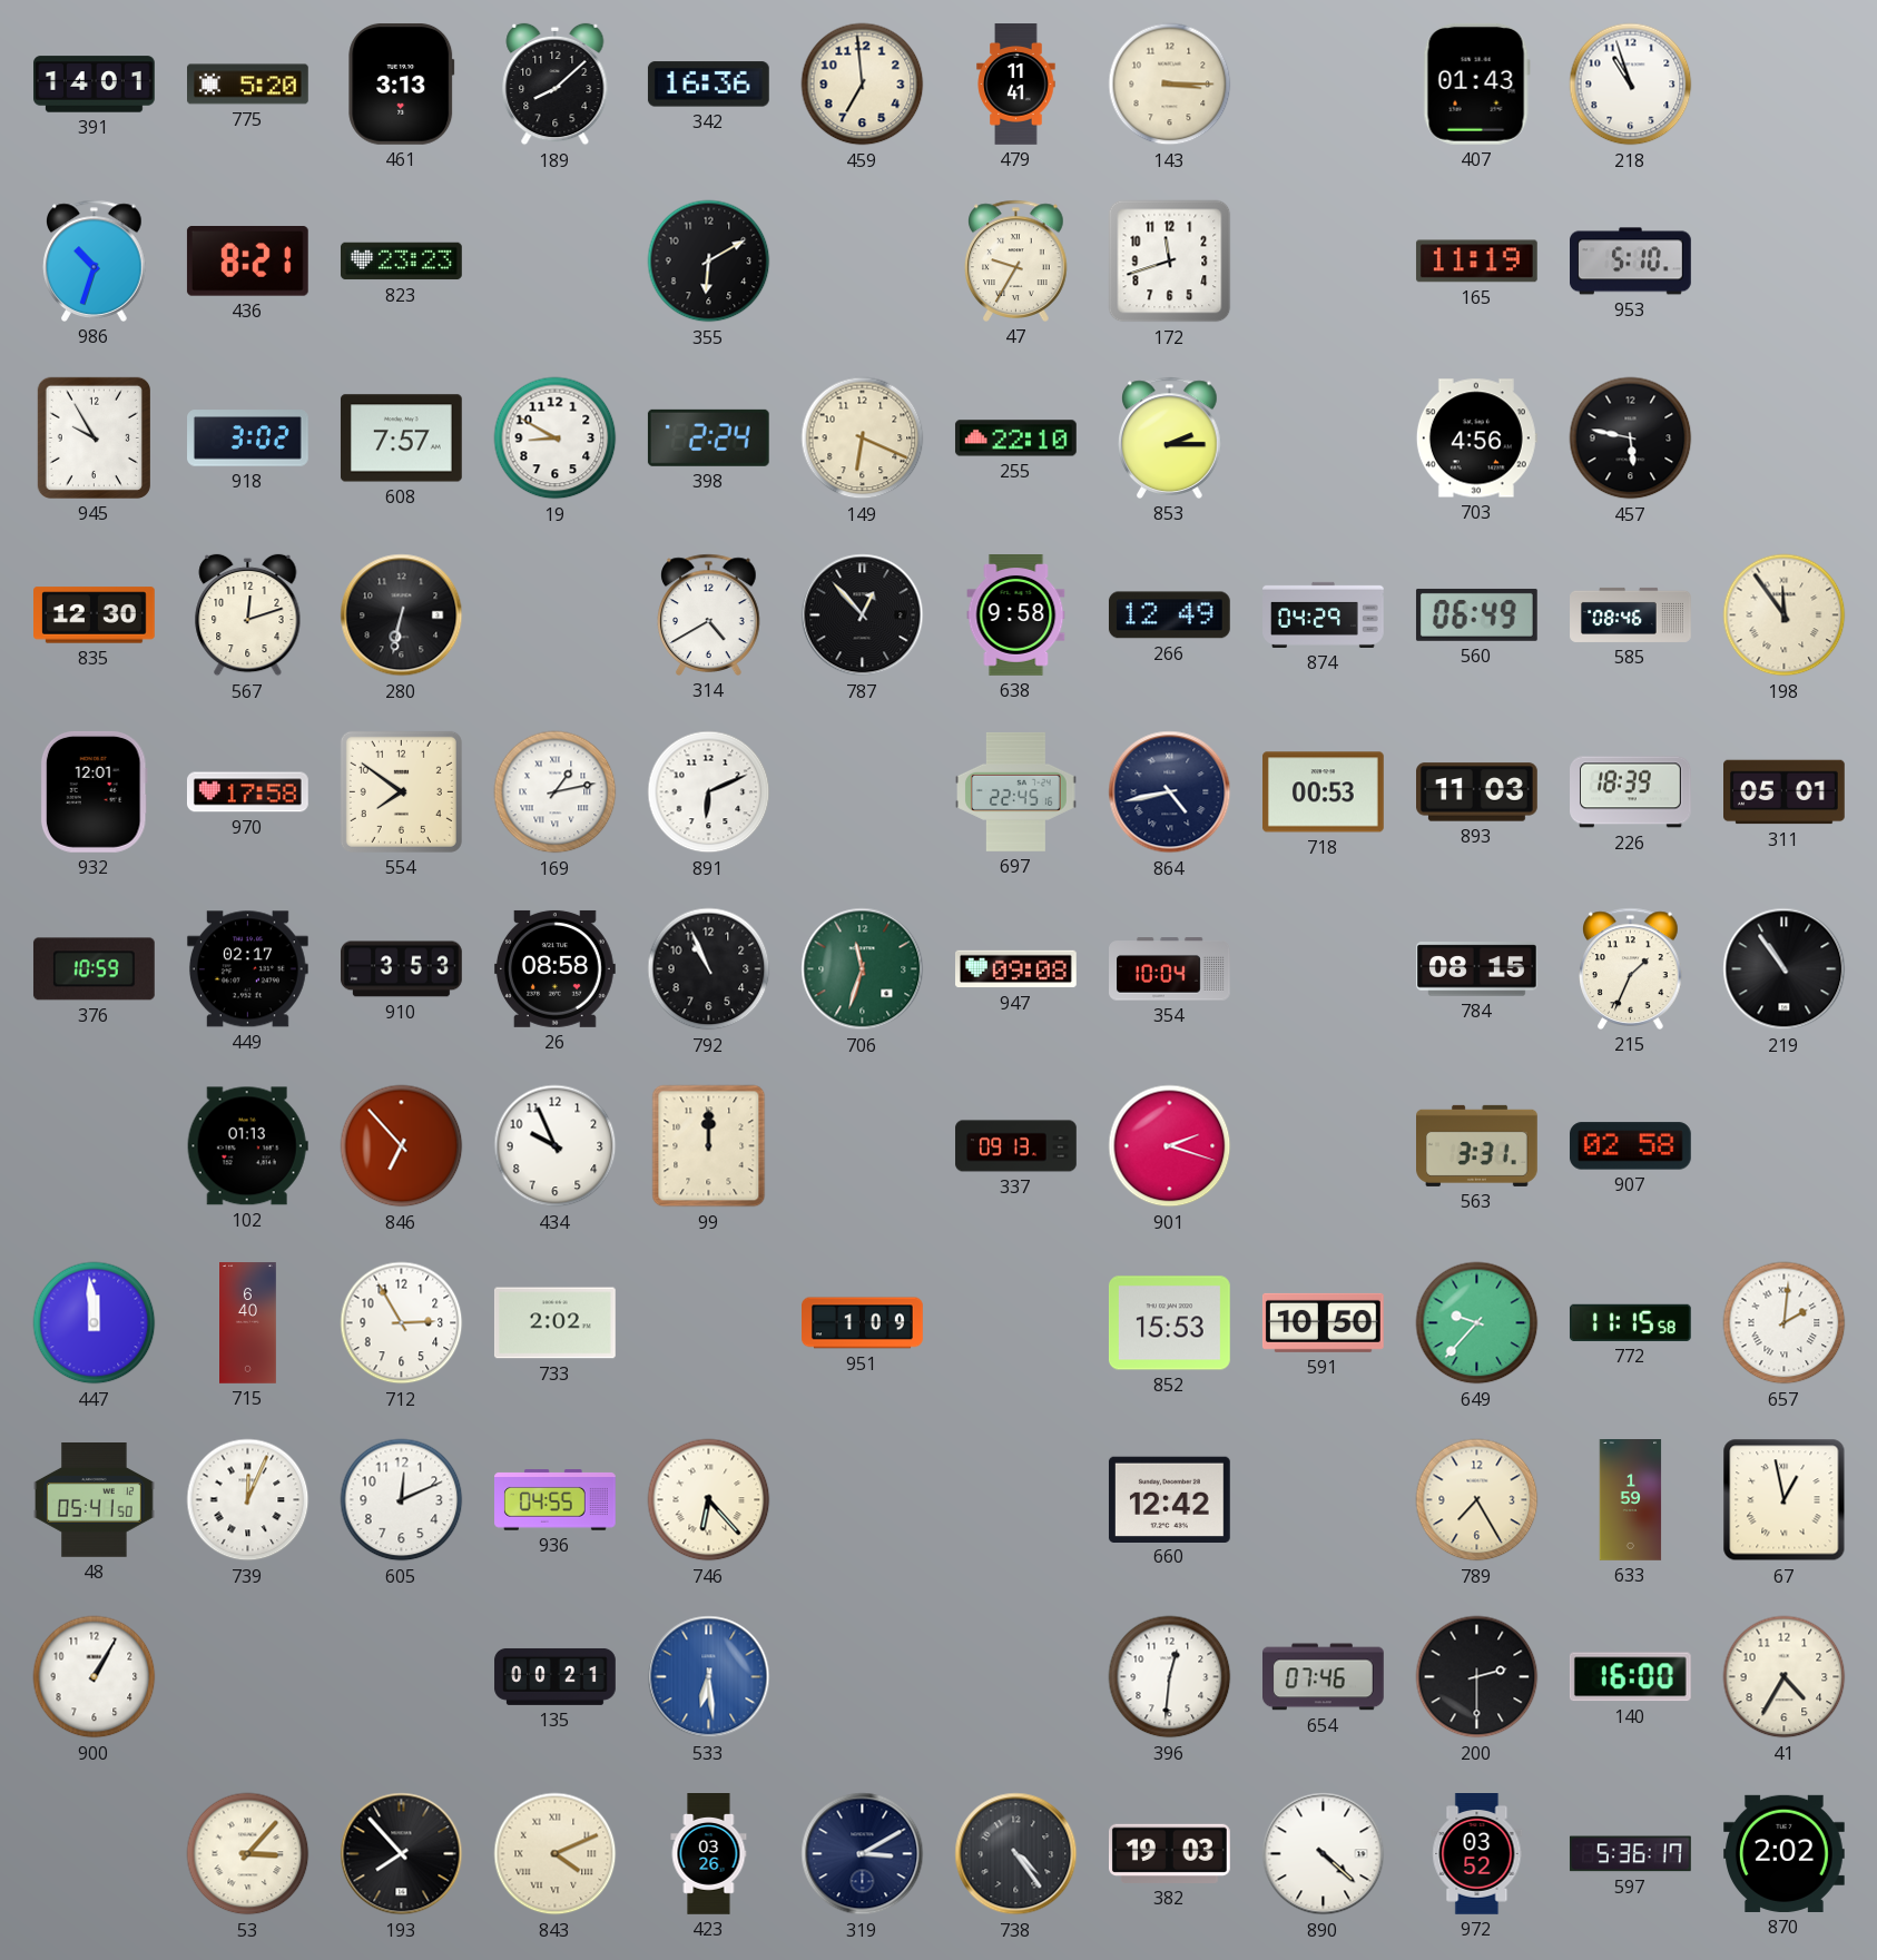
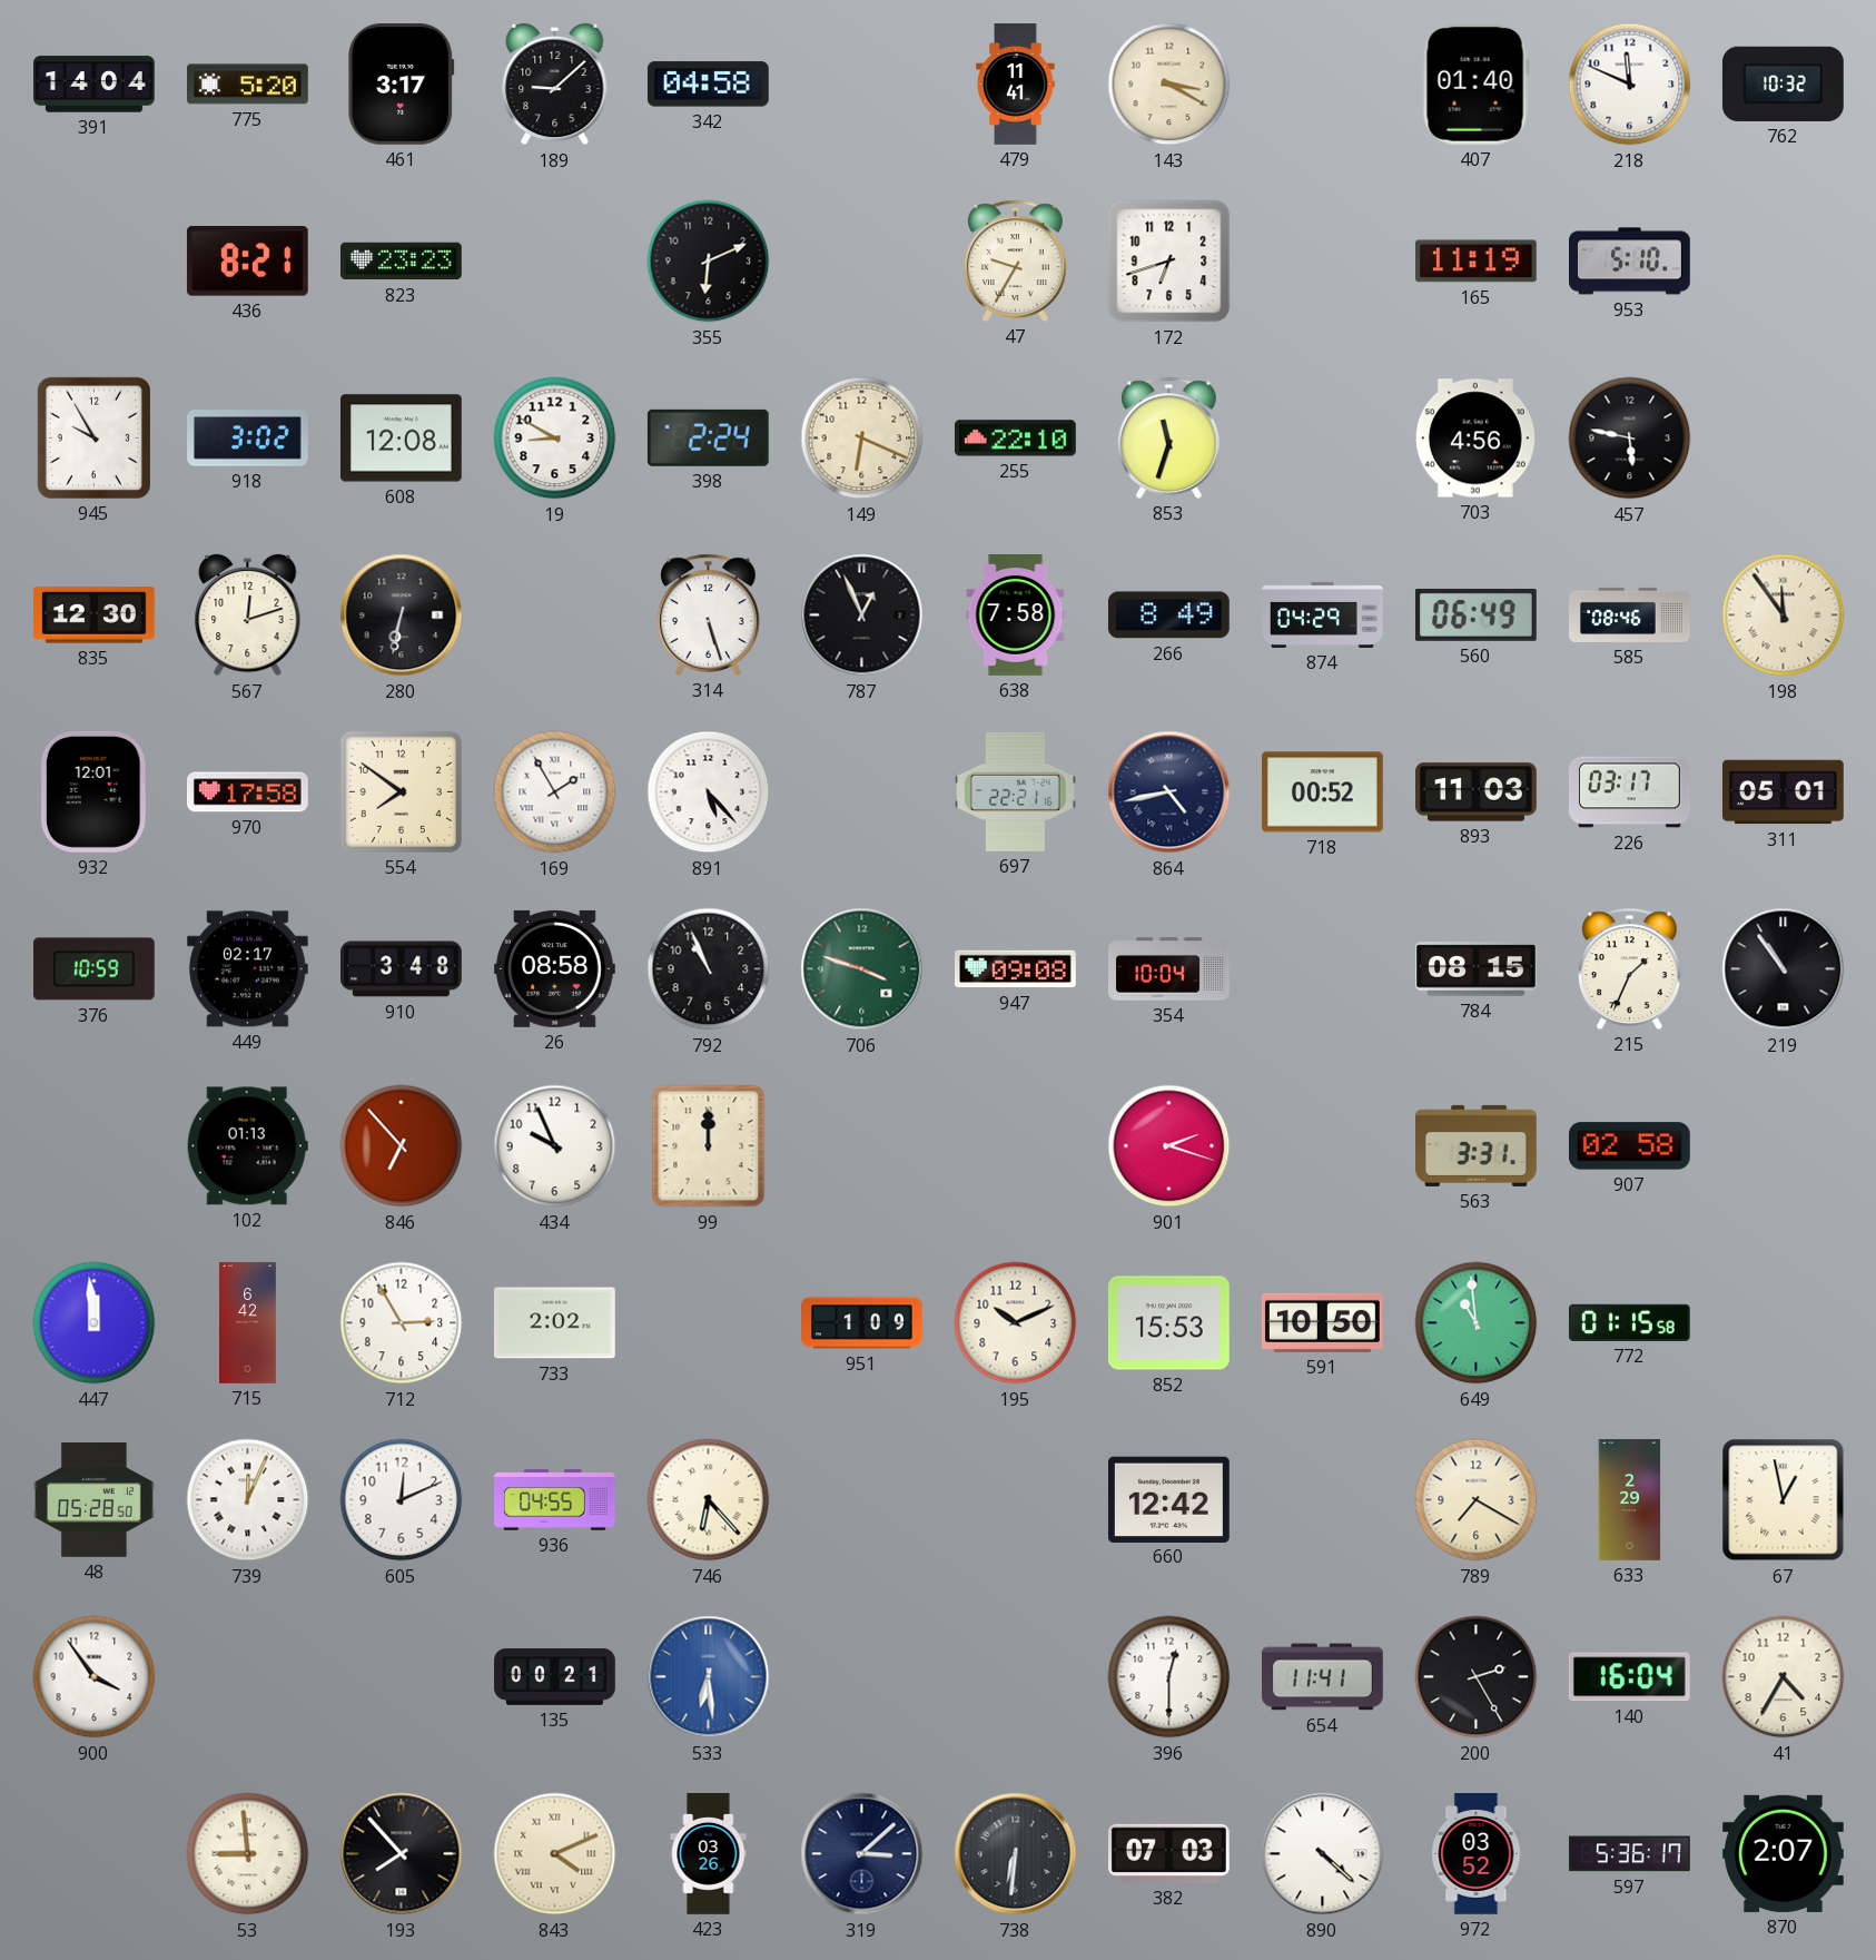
391: 14:01 -> 14:04
461: 3:13 -> 3:17
189: 8:08 -> 9:08
342: 16:36 -> 04:58
459: 6:59 -> none
143: 3:15 -> 3:20
407: 01:43 -> 01:40
218: 10:57 -> 11:49
762: none -> 10:32
986: 10:33 -> none
355: 6:10 -> 6:11
172: 11:42 -> 6:42
608: 7:57 -> 12:08
853: 2:15 -> 11:33
314: 4:40 -> 5:27
787: 12:53 -> 12:56
638: 9:58 -> 7:58
266: 12:49 -> 8:49
169: 1:13 -> 1:55
891: 6:11 -> 5:23
697: 22:45 -> 22:21
718: 00:53 -> 00:52
226: 18:39 -> 03:17
910: 3:53 -> 3:48
706: 11:33 -> 3:48
337: 09:13 -> none
715: 6:40 -> 6:42
195: none -> 10:11
649: 9:37 -> 10:59
772: 11:15 -> 01:15
657: 2:01 -> none
48: 05:41 -> 05:28
789: 7:25 -> 7:20
633: 1:59 -> 2:29
900: 1:05 -> 3:54
396: 12:31 -> 12:30
654: 07:46 -> 11:41
200: 2:30 -> 2:25
140: 16:00 -> 16:04
53: 3:07 -> 8:59
319: 3:10 -> 3:08
738: 4:24 -> 6:31
382: 19:03 -> 07:03
870: 2:02 -> 2:07
